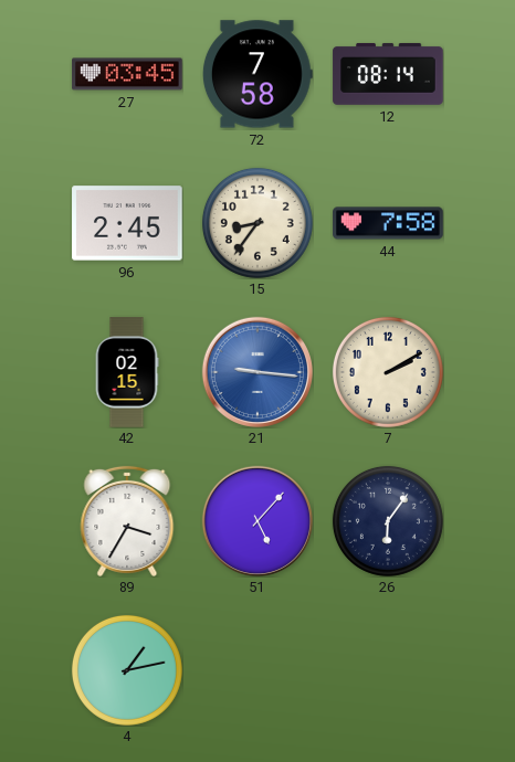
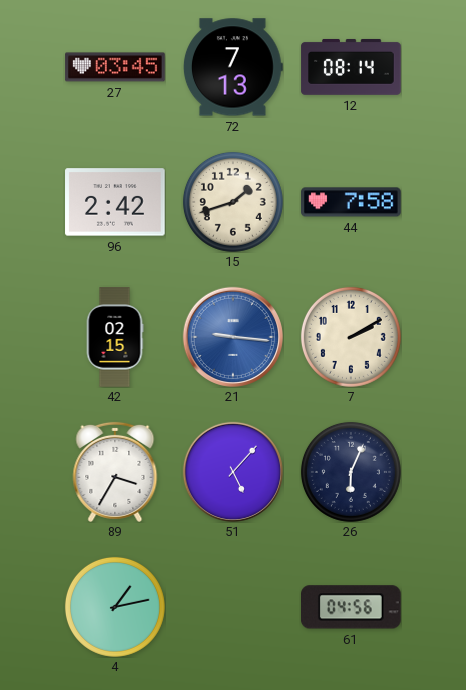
72: 7:58 -> 7:13
96: 2:45 -> 2:42
15: 8:36 -> 1:42
26: 6:06 -> 6:04
61: none -> 04:56
